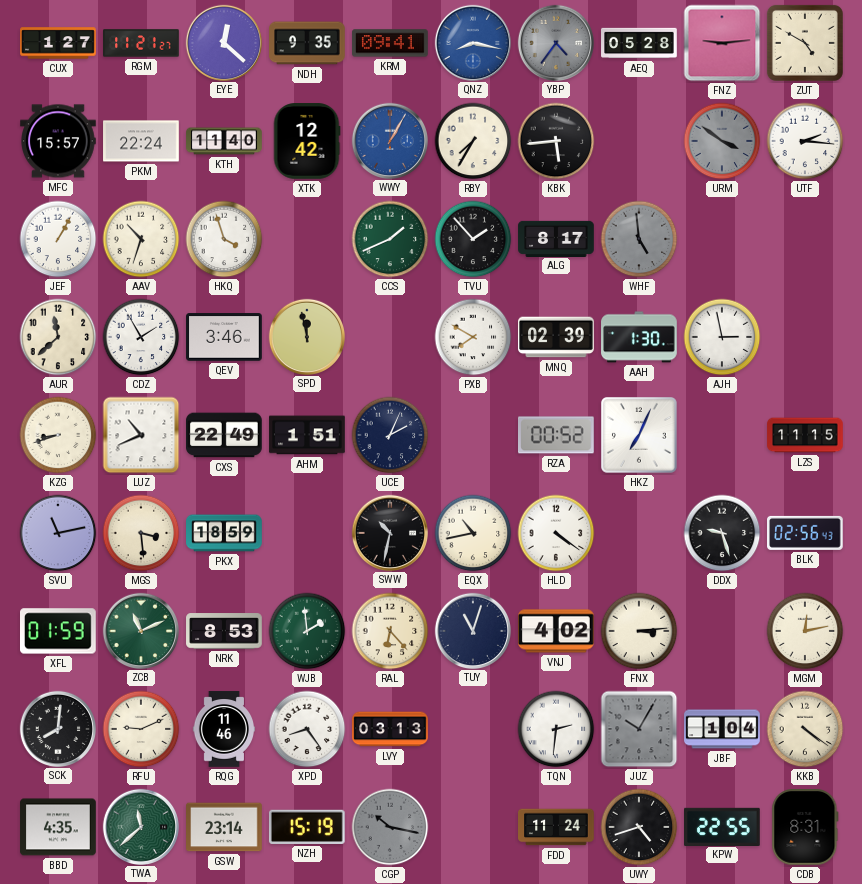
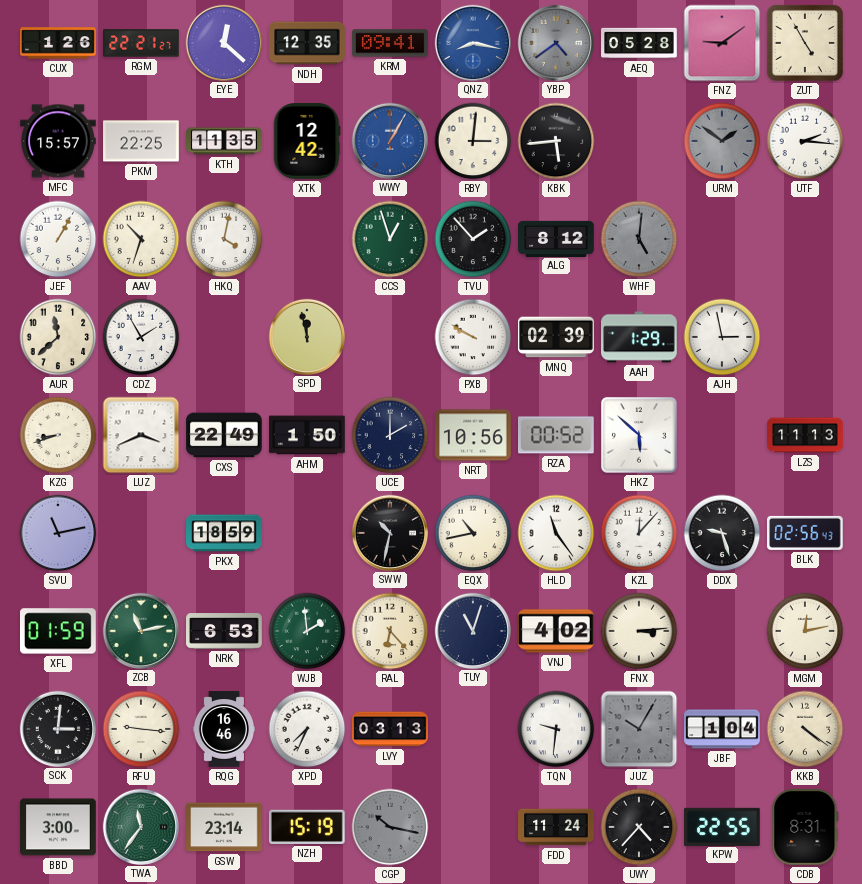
CUX: 1:27 -> 1:26
RGM: 11:21 -> 22:21
NDH: 9:35 -> 12:35
YBP: 4:36 -> 4:39
FNZ: 9:14 -> 9:09
ZUT: 4:50 -> 4:55
PKM: 22:24 -> 22:25
KTH: 11:40 -> 11:35
RBY: 7:35 -> 3:01
URM: 3:51 -> 1:51
HKQ: 3:57 -> 4:02
CCS: 1:41 -> 12:57
ALG: 8:17 -> 8:12
WHF: 4:59 -> 5:01
QEV: 3:46 -> none
PXB: 7:50 -> 9:50
AAH: 1:30 -> 1:29
LUZ: 10:41 -> 3:41
AHM: 1:51 -> 1:50
UCE: 2:04 -> 2:00
NRT: none -> 10:56
HKZ: 7:04 -> 5:52
LZS: 11:15 -> 11:13
MGS: 3:29 -> none
HLD: 4:21 -> 11:24
KZL: none -> 12:07
ZCB: 11:11 -> 11:13
NRK: 8:53 -> 6:53
SCK: 8:01 -> 3:01
RFU: 9:11 -> 9:16
RQG: 11:46 -> 16:46
XPD: 8:24 -> 7:34
TQN: 2:31 -> 9:31
BBD: 4:35 -> 3:00
TWA: 11:38 -> 11:36
UWY: 4:42 -> 4:37
